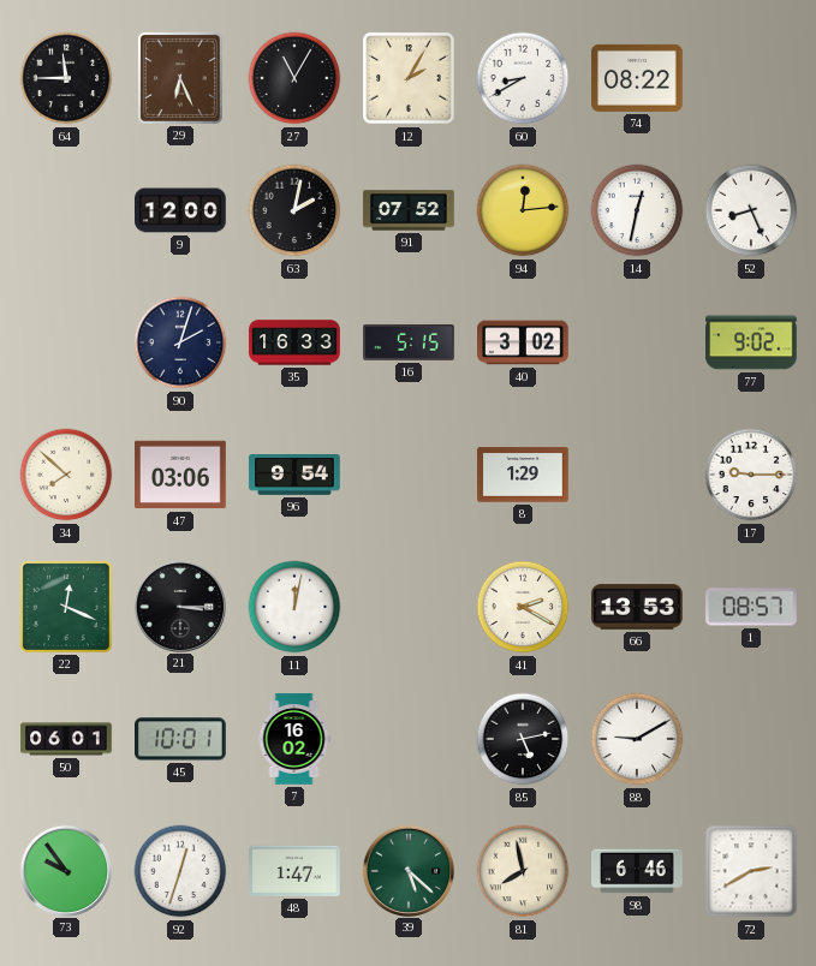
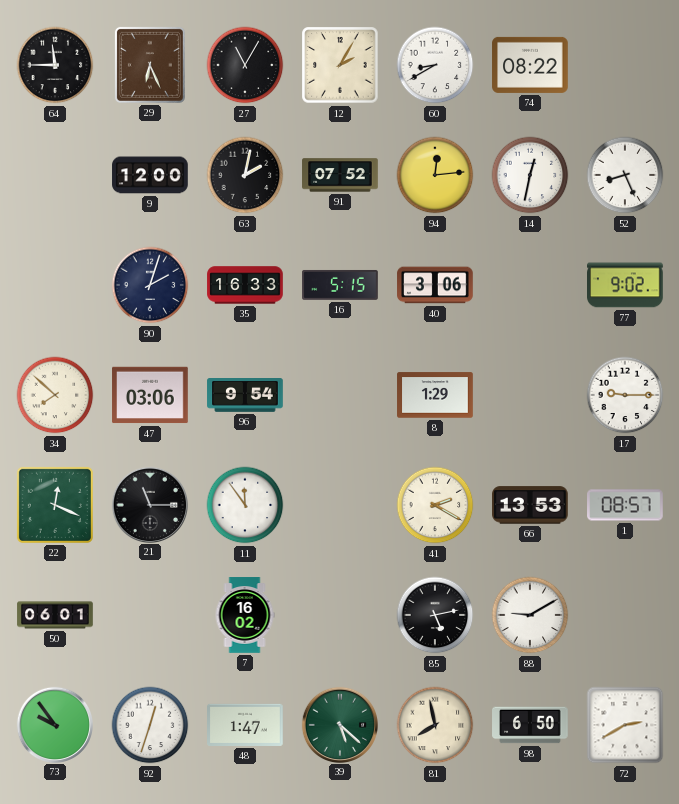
40: 3:02 -> 3:06
21: 3:15 -> 11:15
11: 12:02 -> 11:54
45: 10:01 -> none
98: 6:46 -> 6:50
